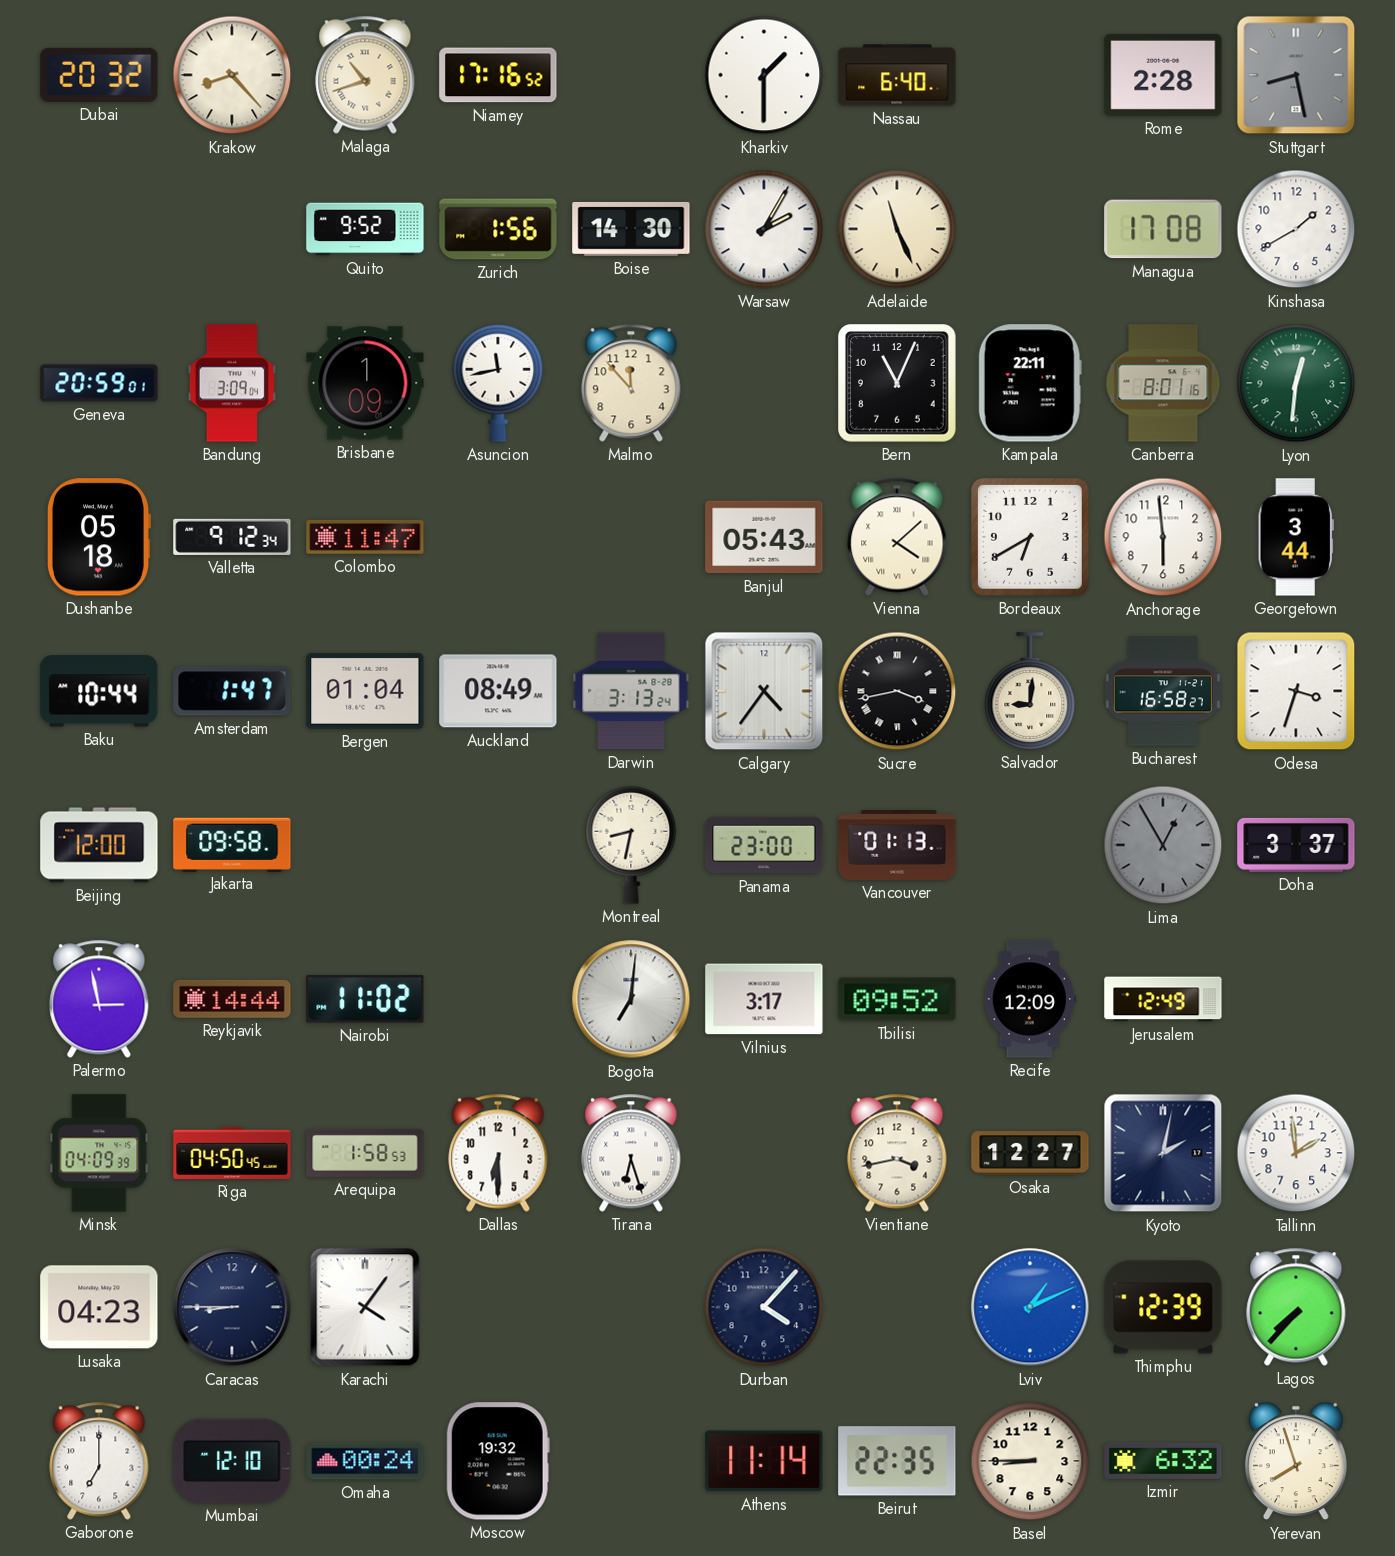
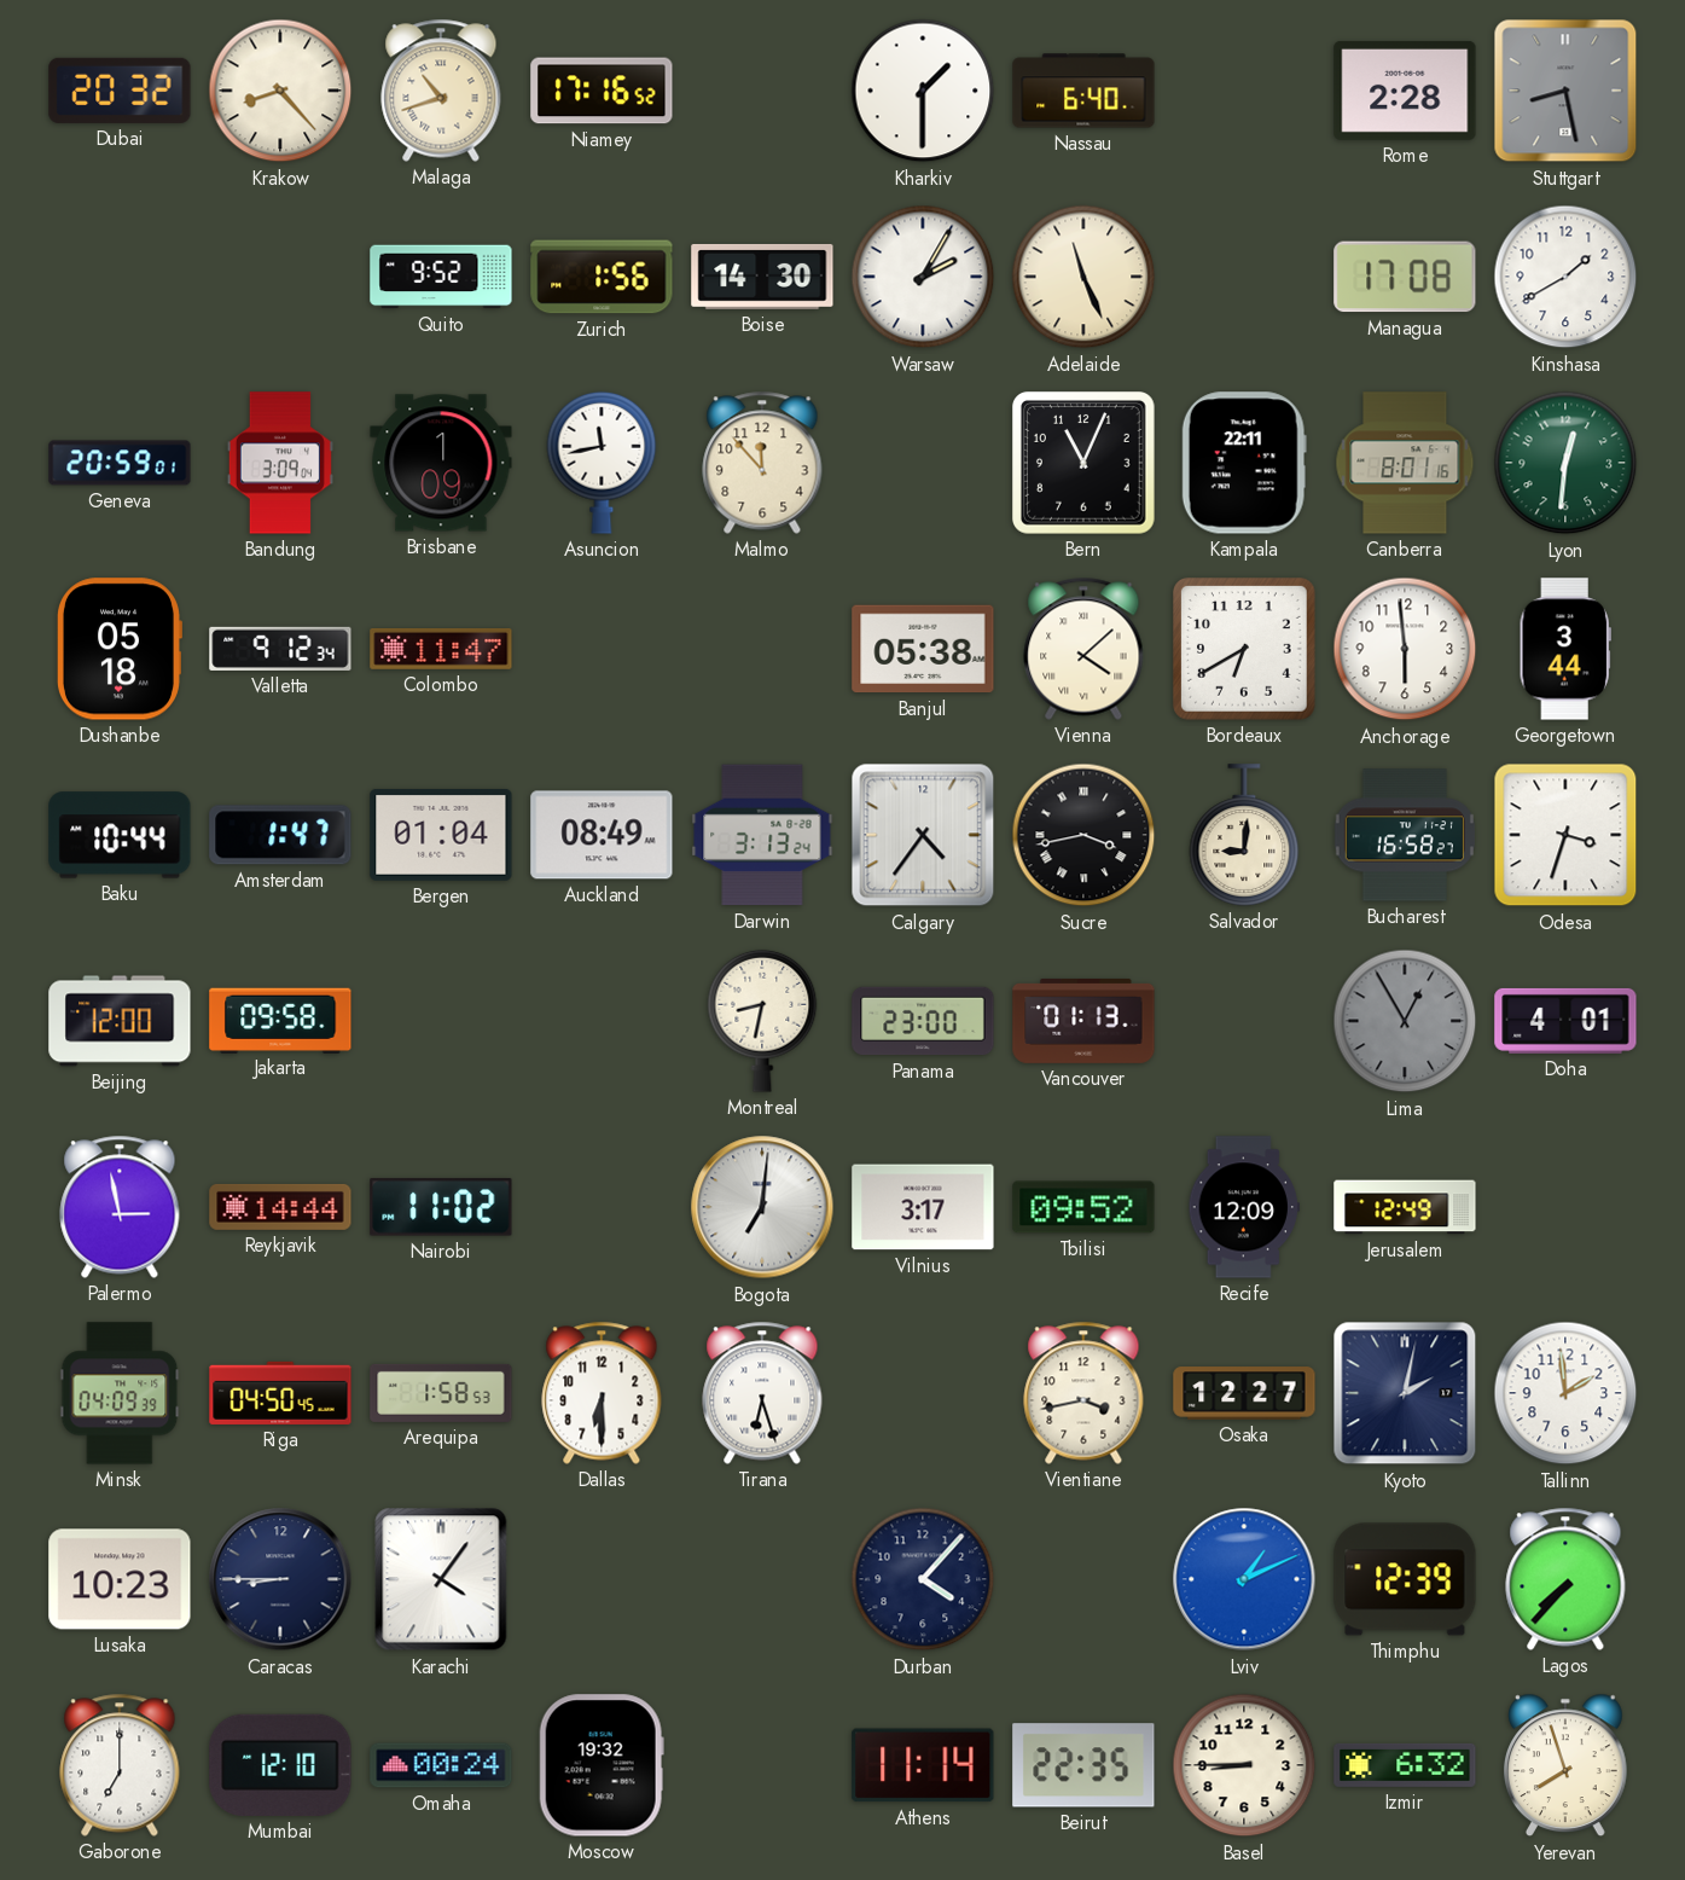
Banjul: 05:43 -> 05:38
Doha: 3:37 -> 4:01
Lusaka: 04:23 -> 10:23
